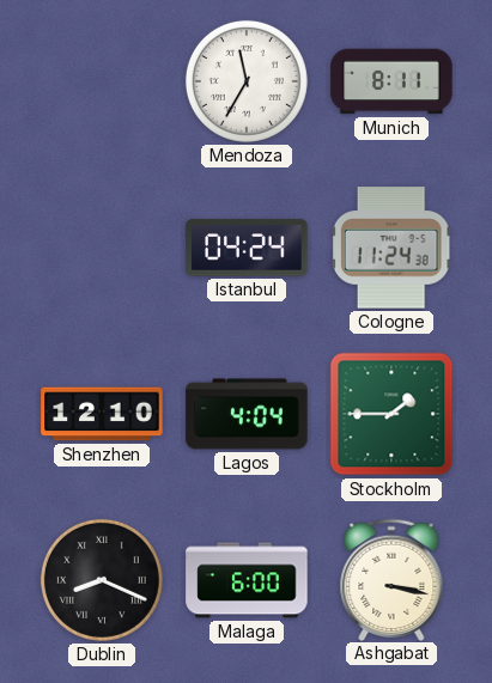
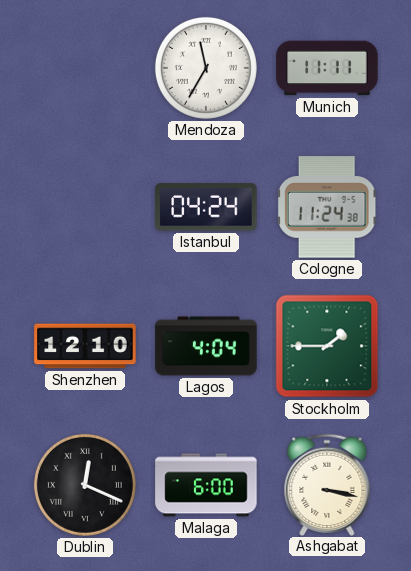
Munich: 8:11 -> 11:11
Dublin: 8:19 -> 12:19
